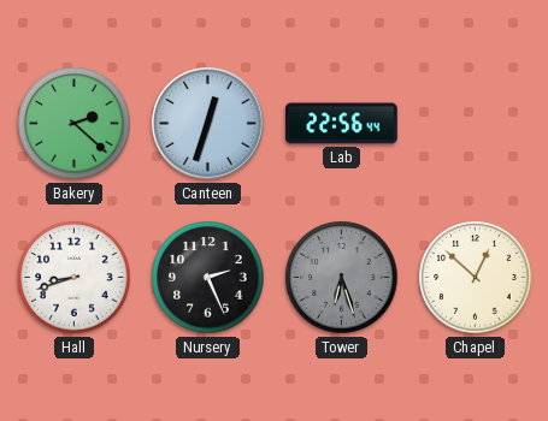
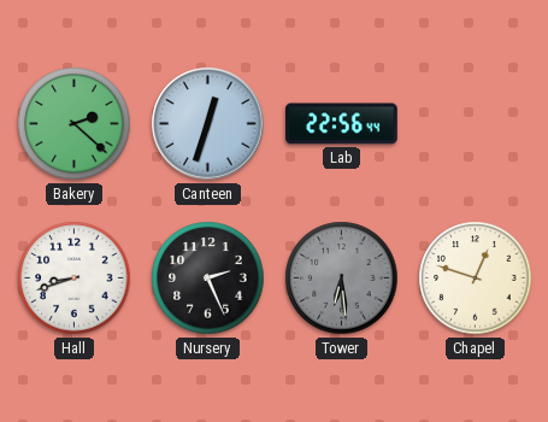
Tower: 6:27 -> 6:29
Chapel: 12:52 -> 12:48
